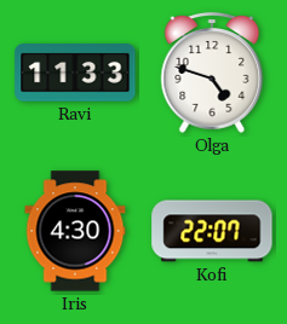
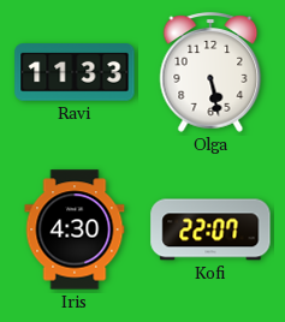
Olga: 4:48 -> 5:28
